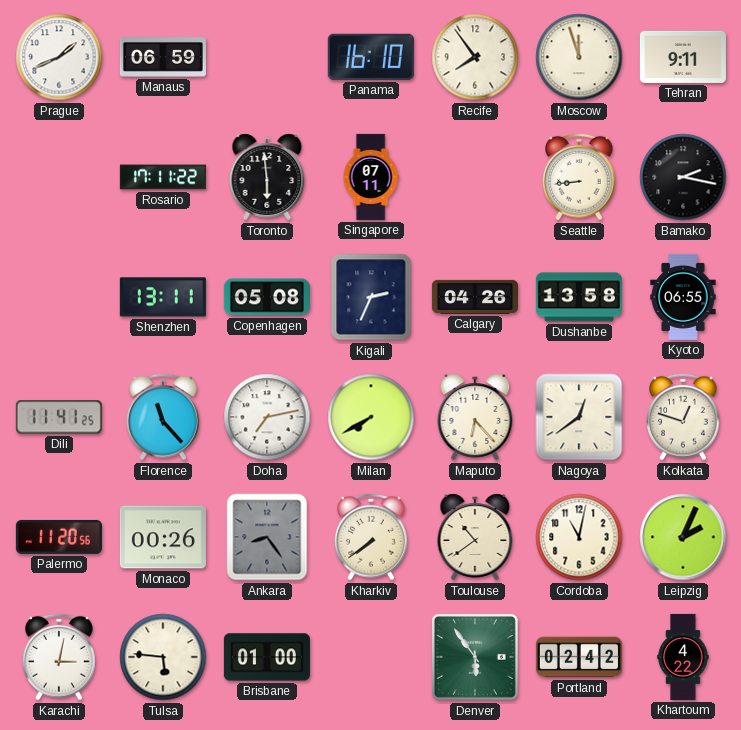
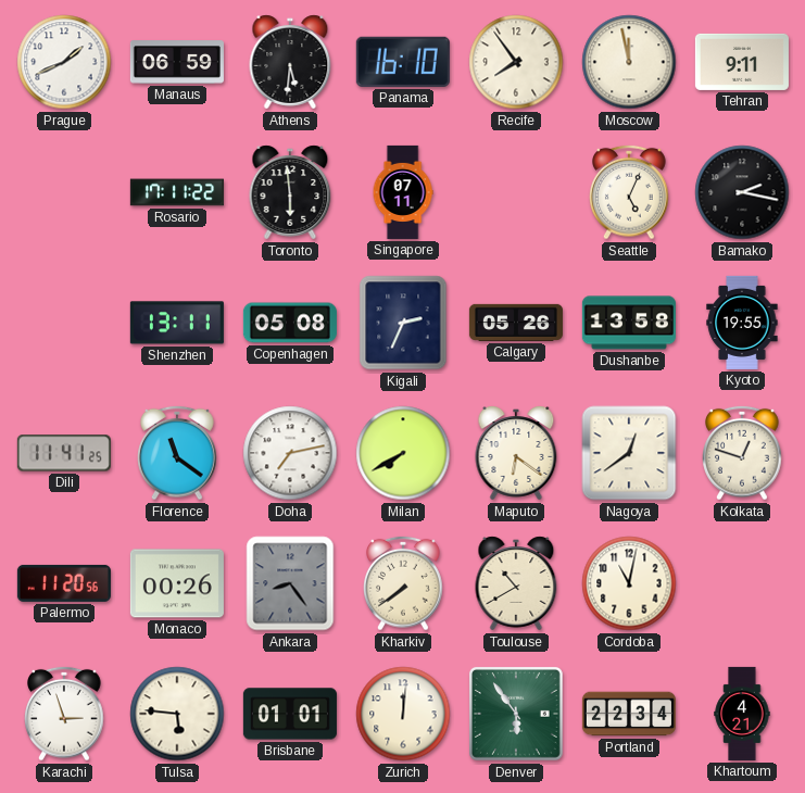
Athens: none -> 5:31
Moscow: 11:57 -> 11:58
Seattle: 8:44 -> 5:04
Calgary: 04:26 -> 05:26
Kyoto: 06:55 -> 19:55
Florence: 11:23 -> 11:21
Maputo: 6:23 -> 6:21
Toulouse: 10:39 -> 10:40
Leipzig: 2:04 -> none
Karachi: 3:02 -> 2:57
Brisbane: 01:00 -> 01:01
Zurich: none -> 12:01
Portland: 02:42 -> 22:34
Khartoum: 4:22 -> 4:21
